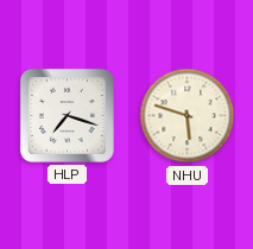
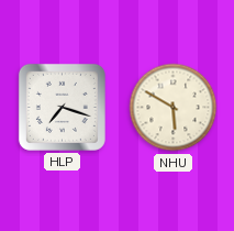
NHU: 5:48 -> 5:50
